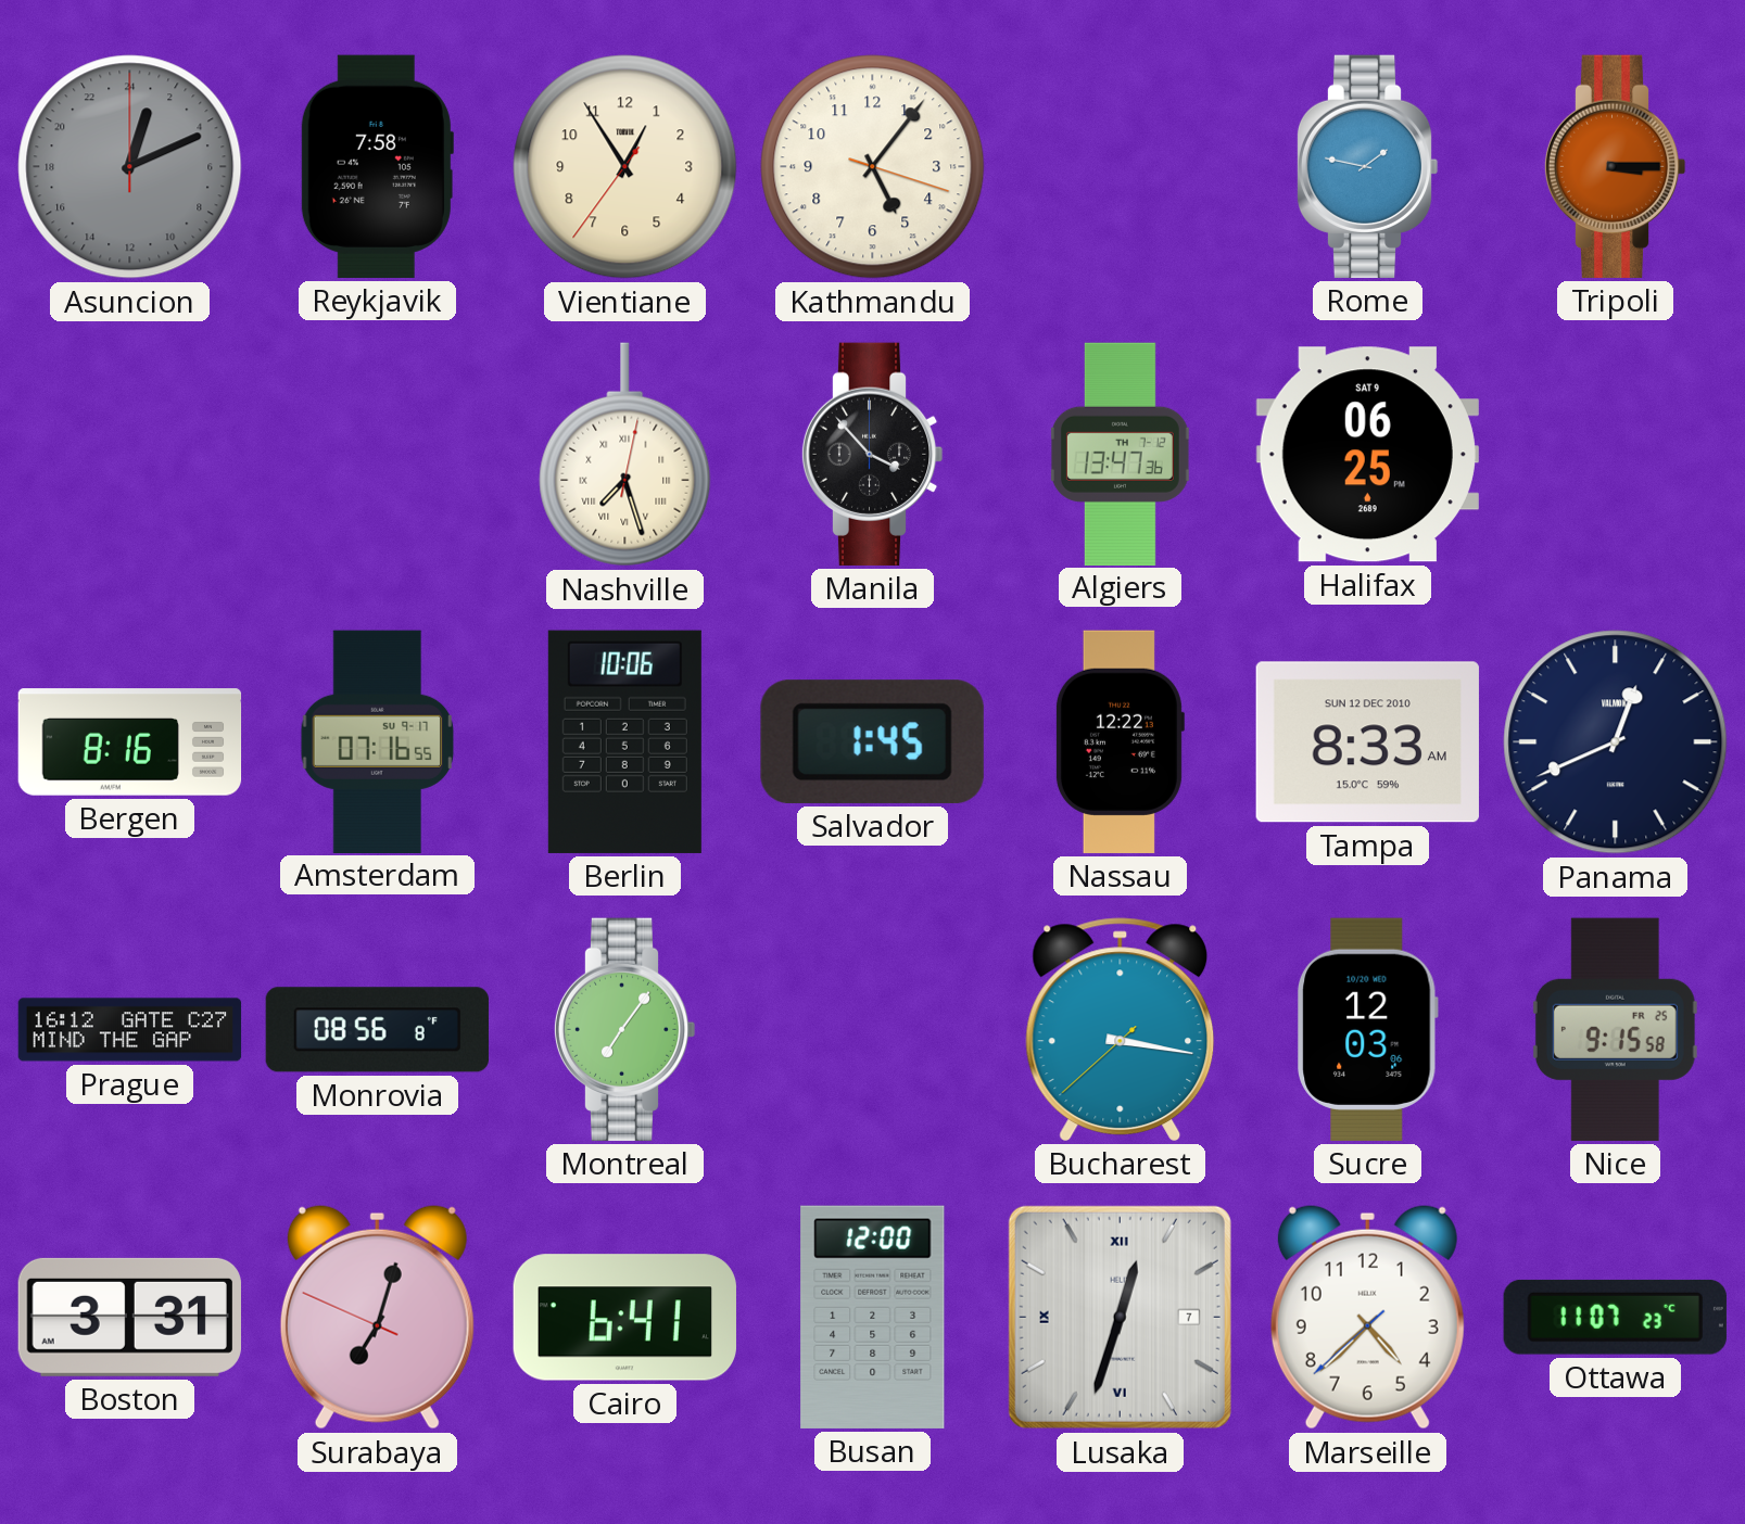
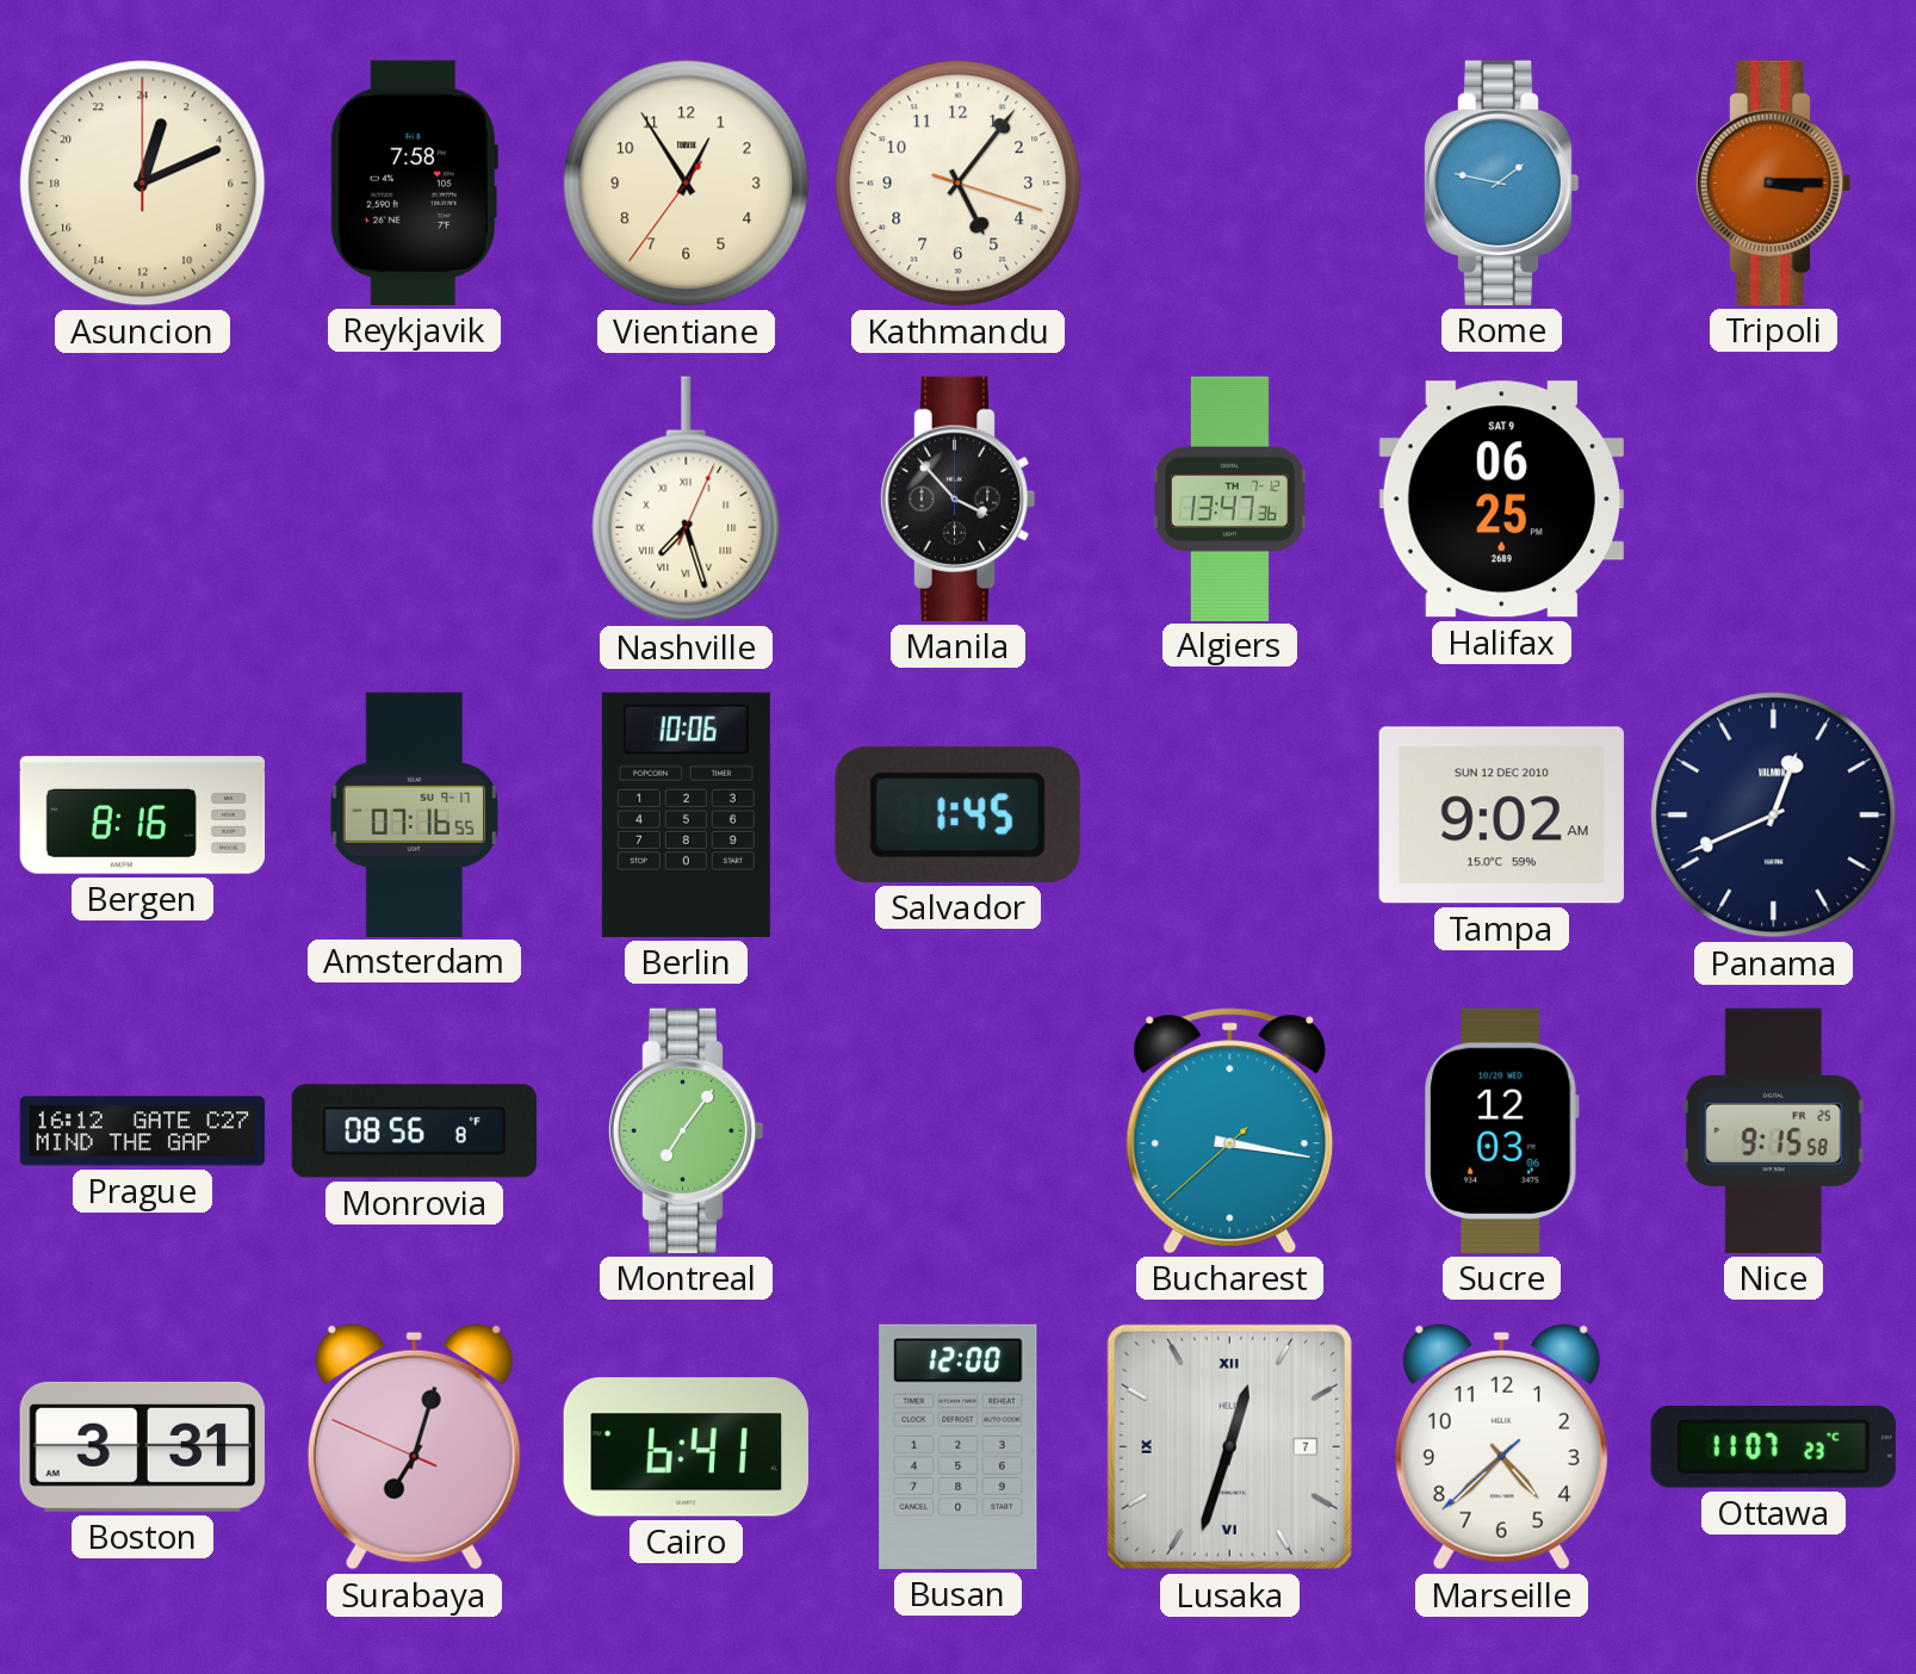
Asuncion dial: grey -> cream
Nashville: 7:27:02 -> 7:27:04
Nassau: 12:22 -> none
Tampa: 8:33 -> 9:02
